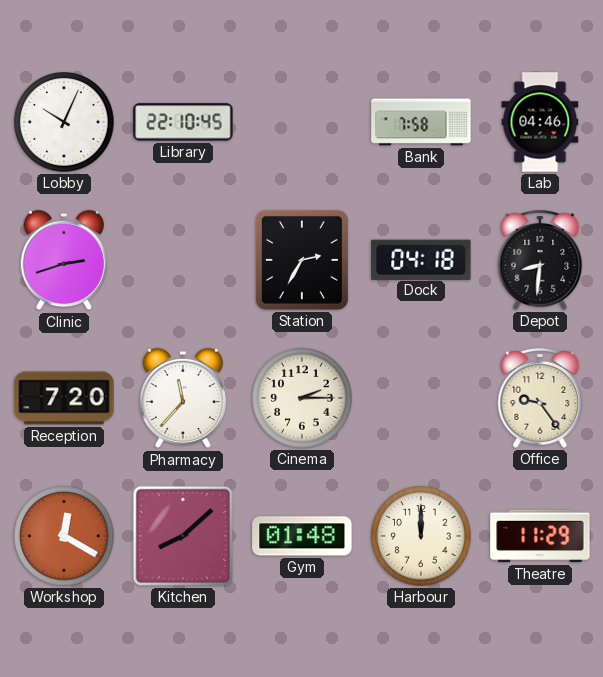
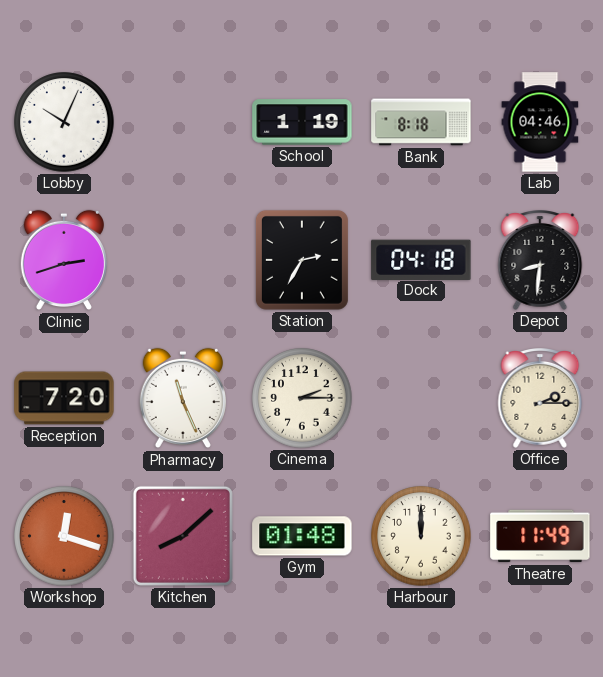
Library: 22:10 -> none
School: none -> 1:19
Bank: 7:58 -> 8:18
Pharmacy: 11:37 -> 11:26
Office: 9:24 -> 2:15
Workshop: 12:20 -> 12:18
Theatre: 11:29 -> 11:49
